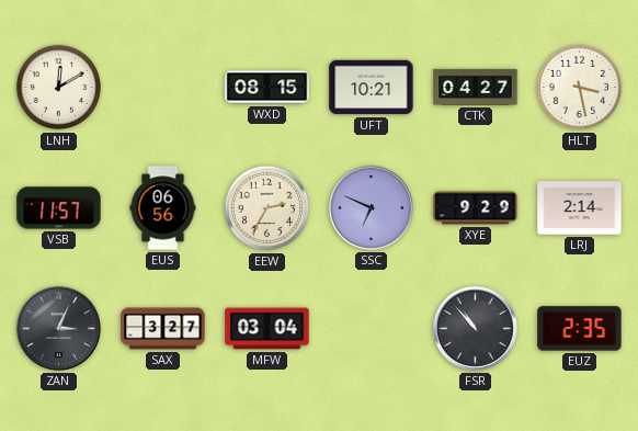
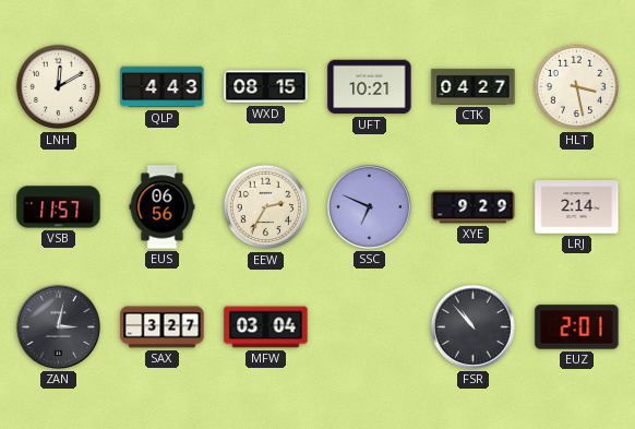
QLP: none -> 4:43
ZAN: 3:04 -> 3:02
EUZ: 2:35 -> 2:01
